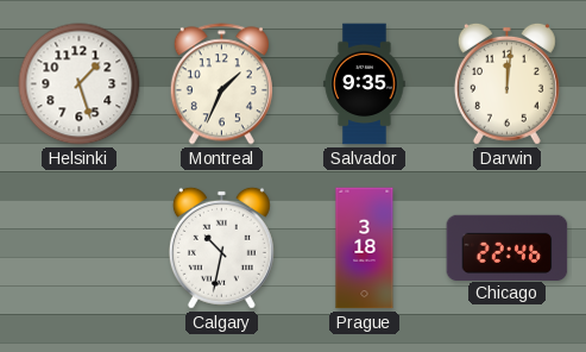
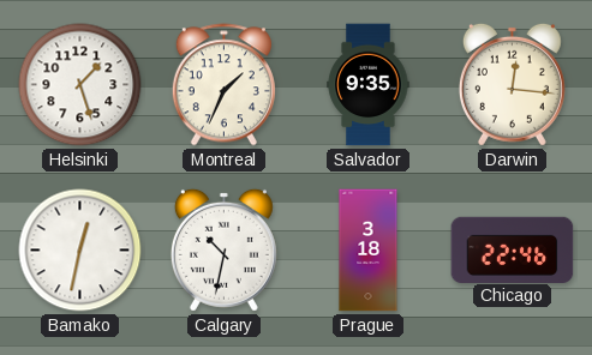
Darwin: 12:01 -> 12:16
Bamako: none -> 12:32
